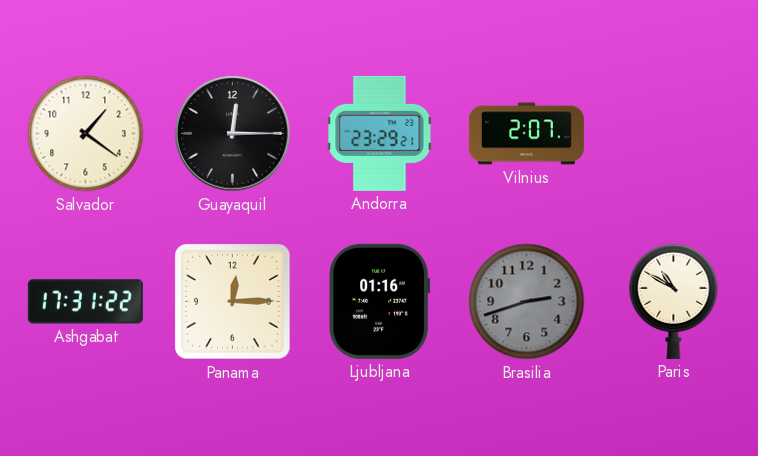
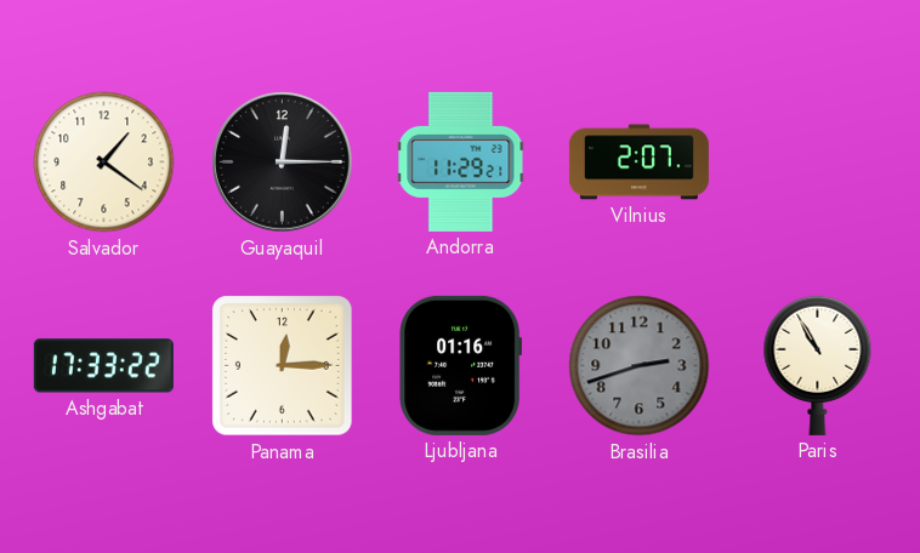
Andorra: 23:29 -> 11:29
Ashgabat: 17:31 -> 17:33
Paris: 10:50 -> 10:55
